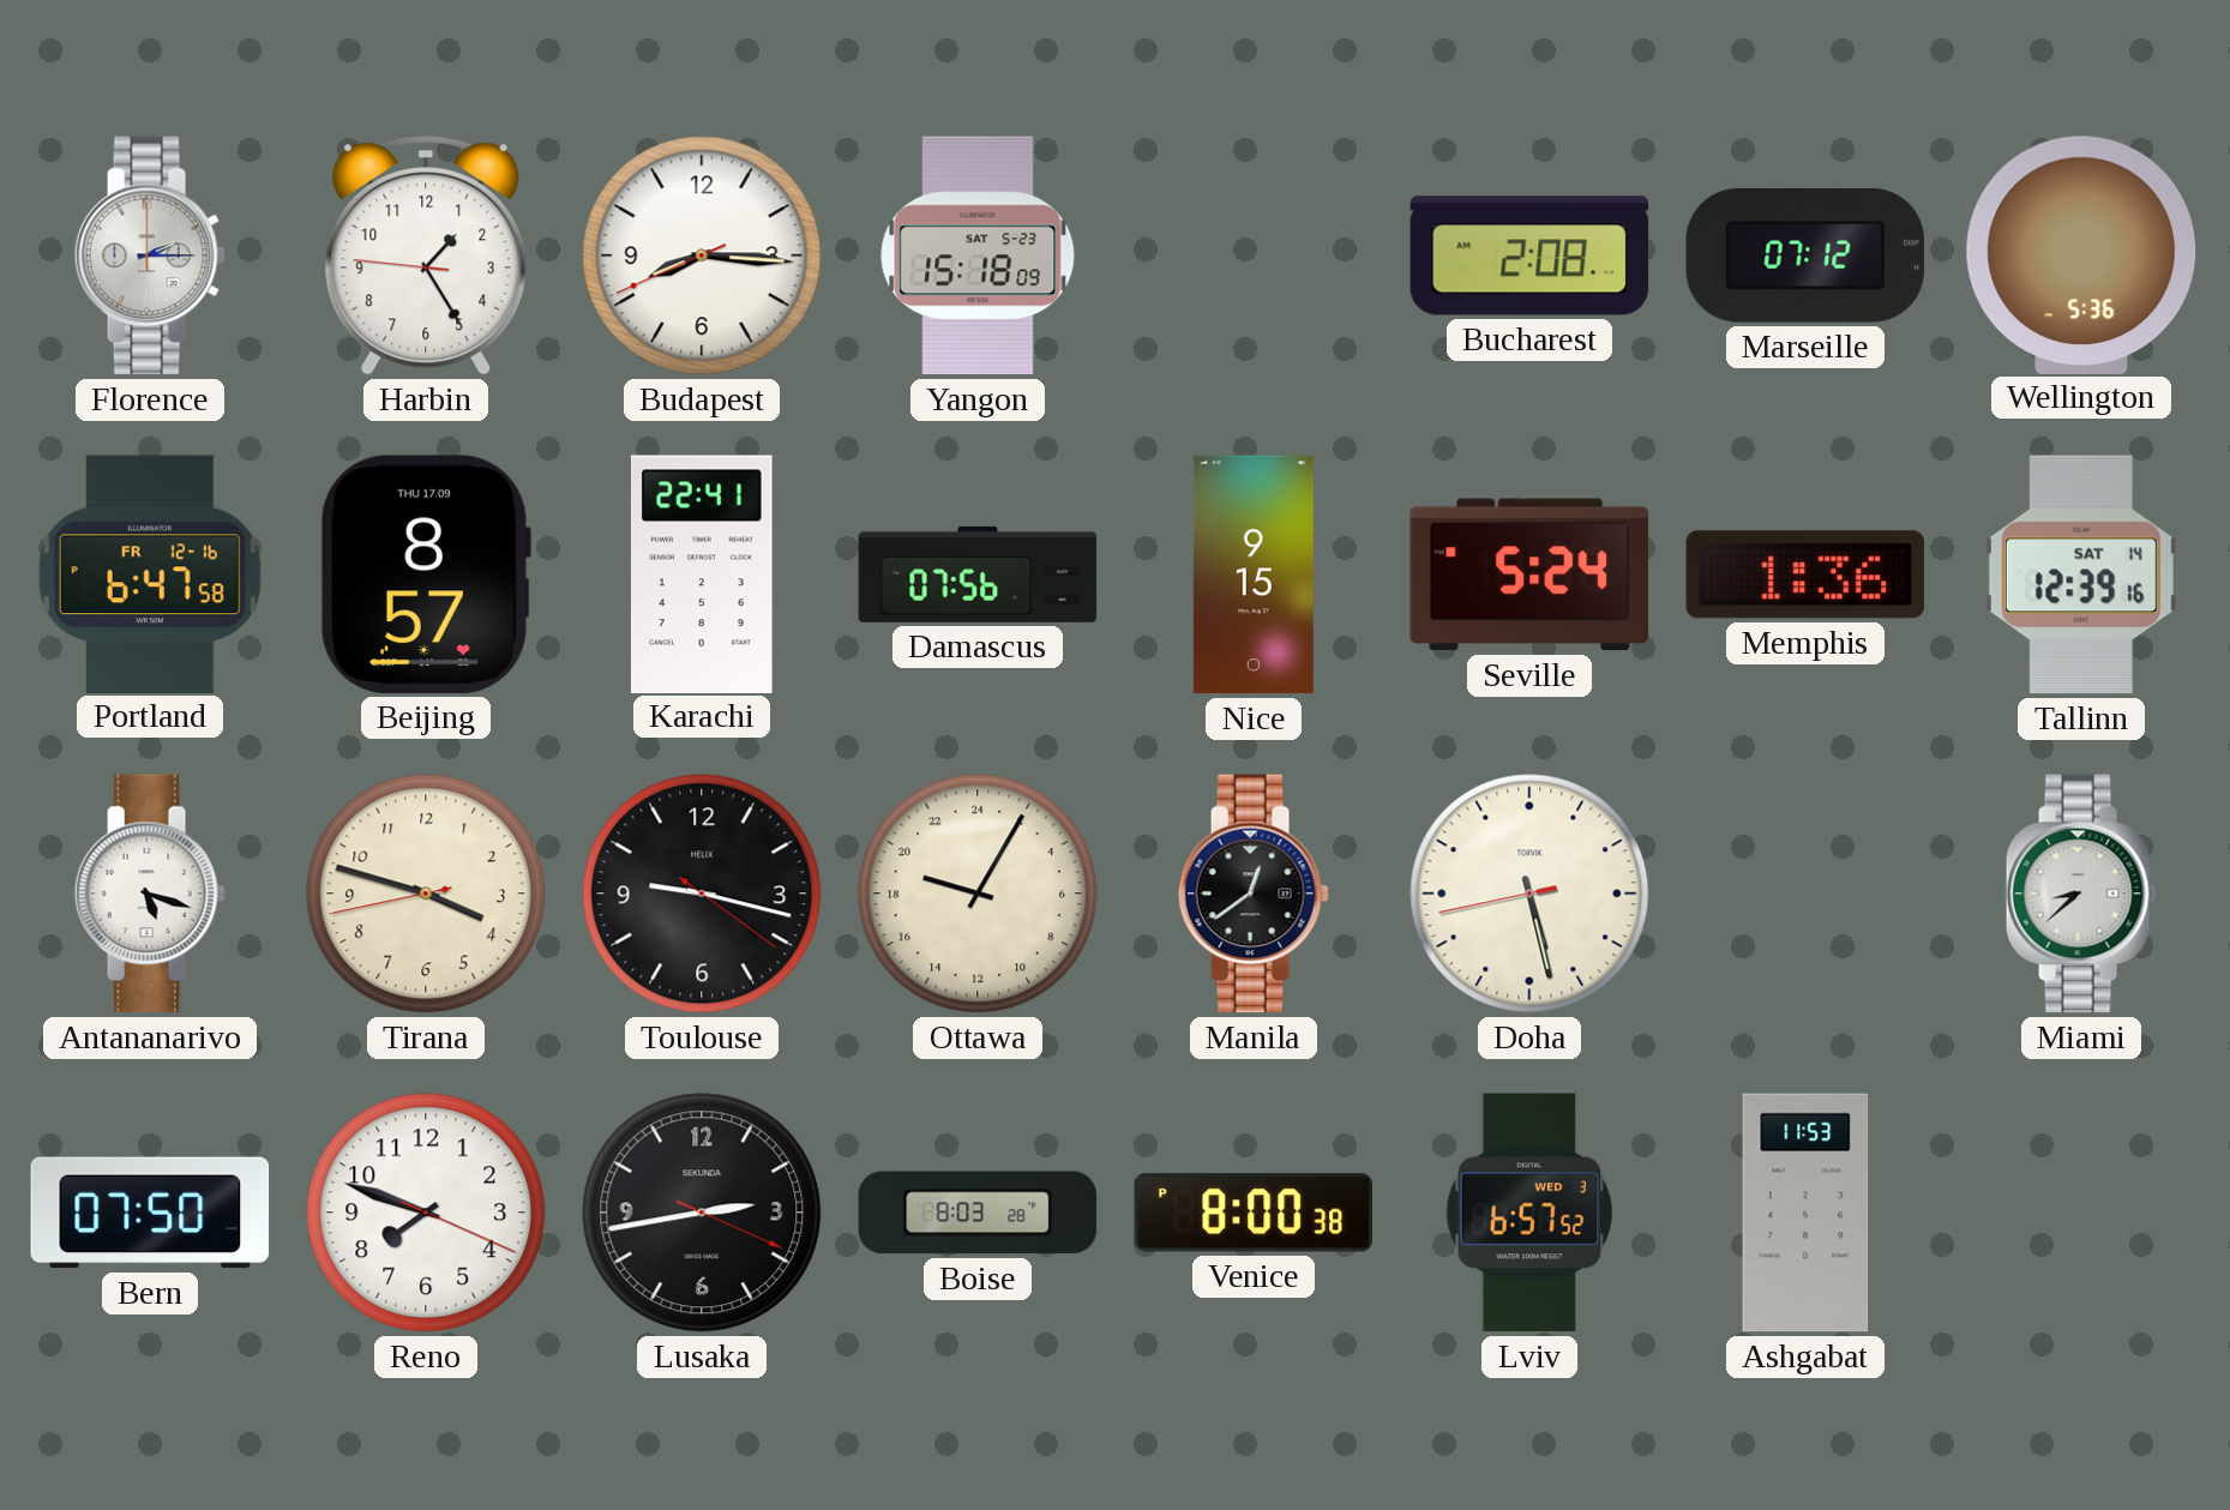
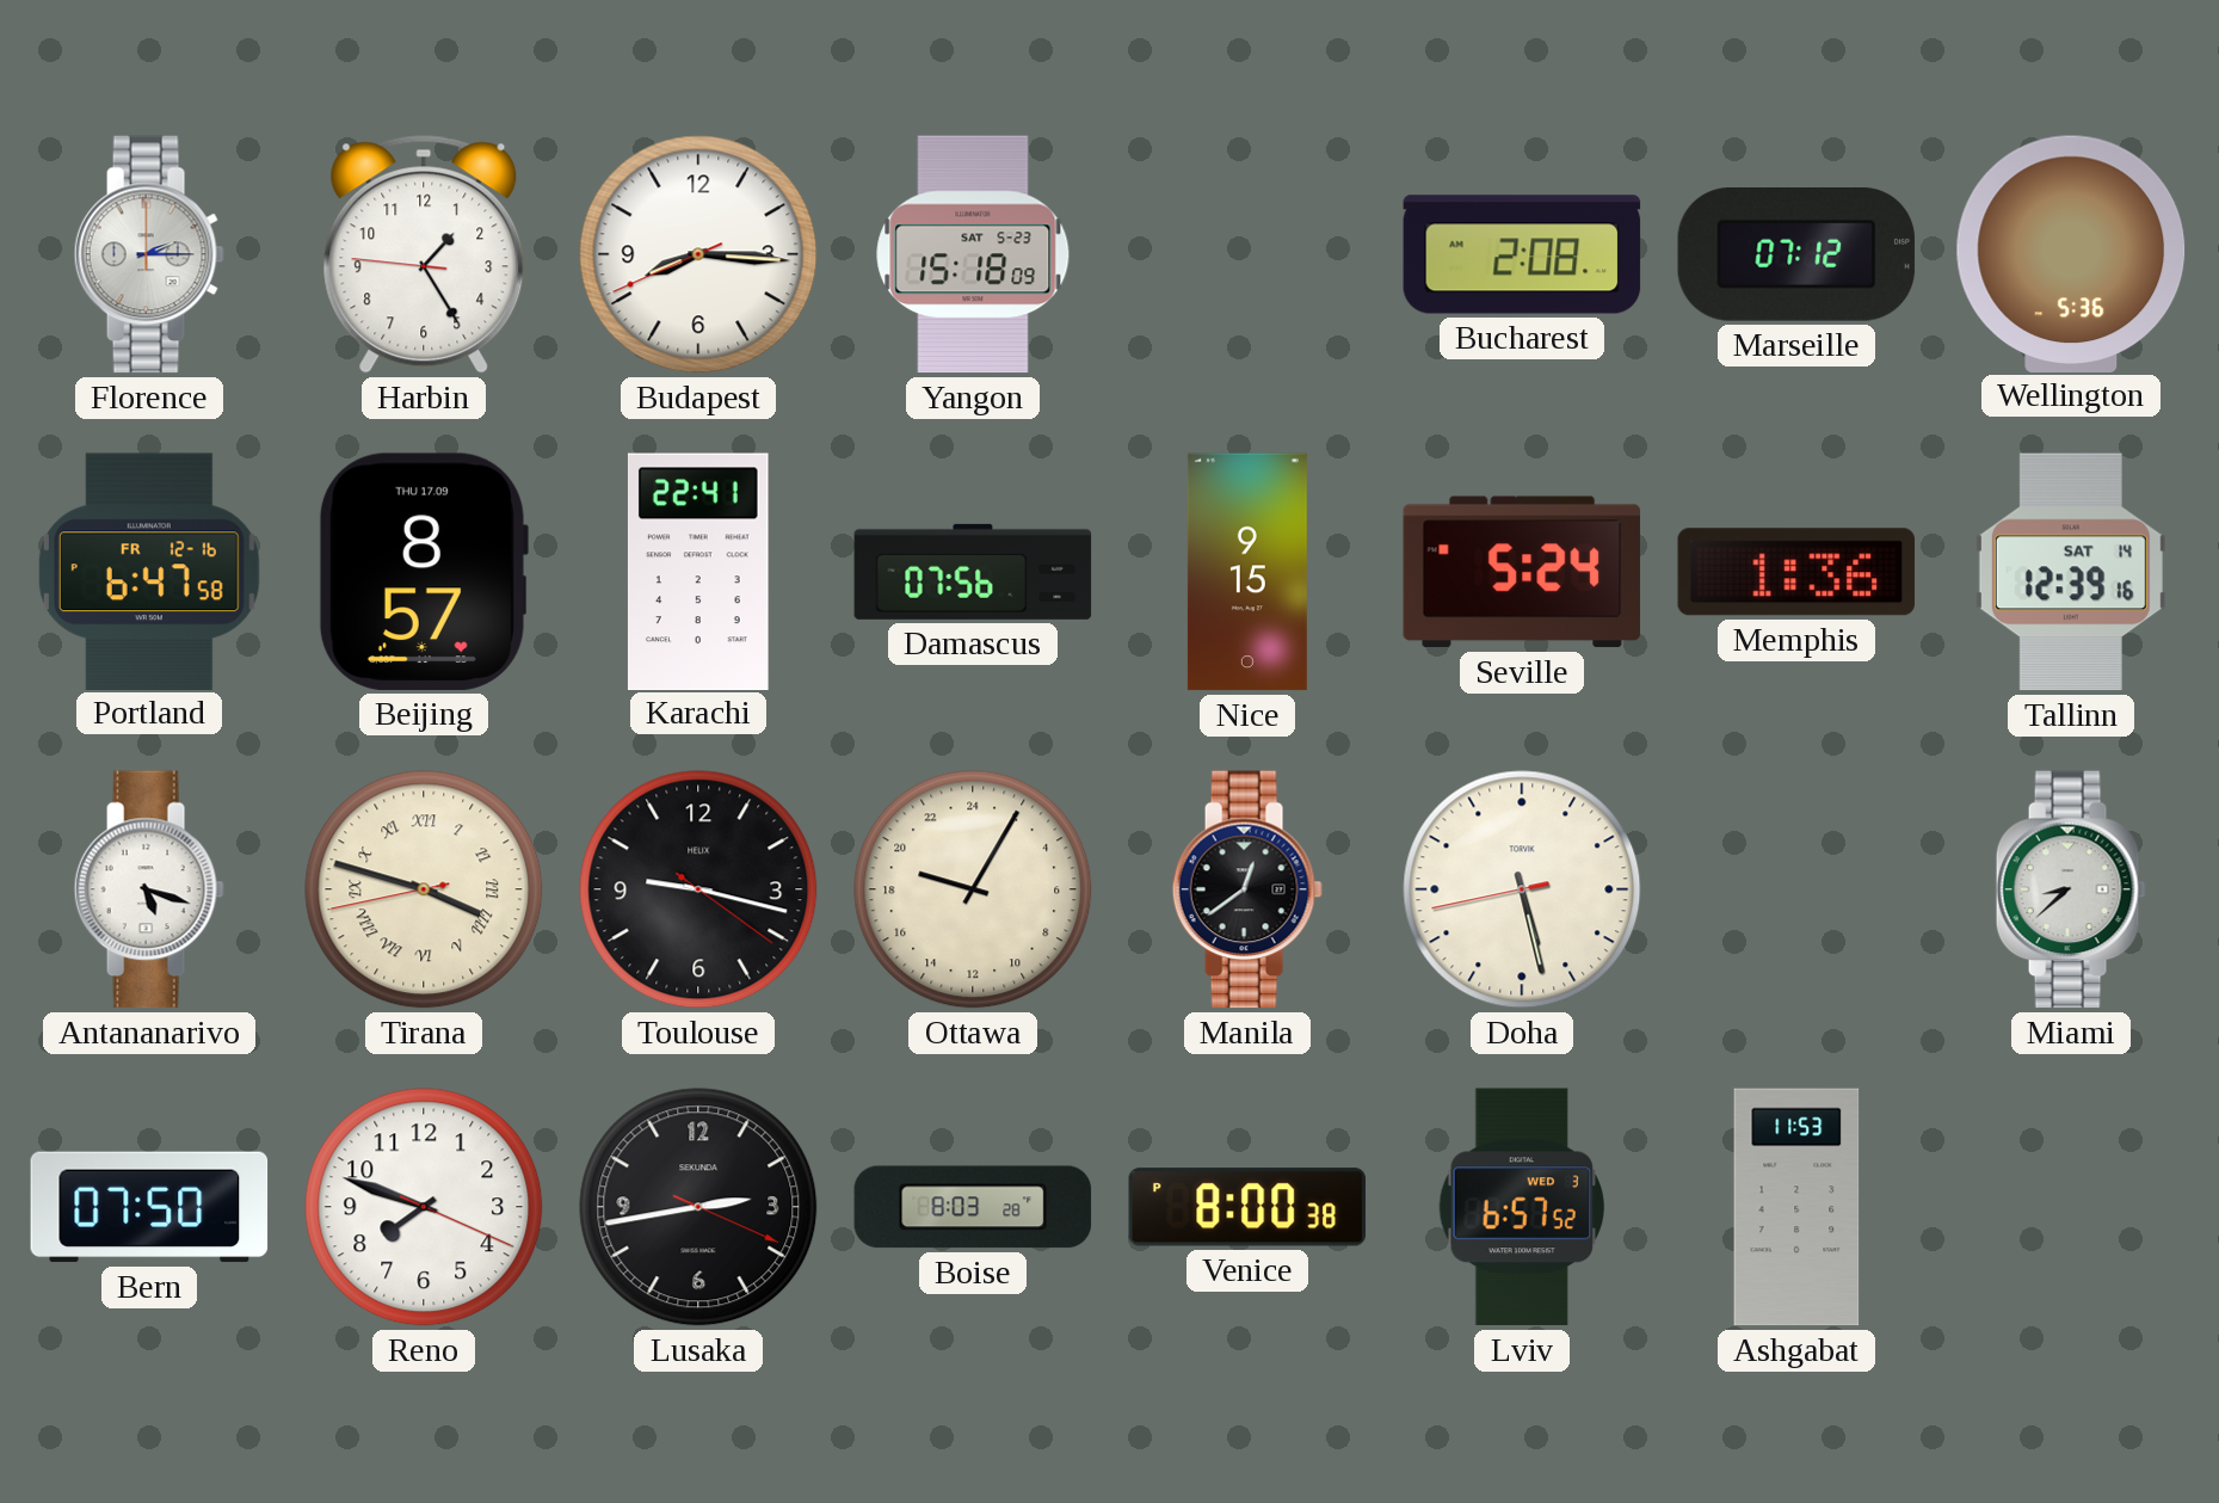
Tirana numerals: Arabic -> Roman
